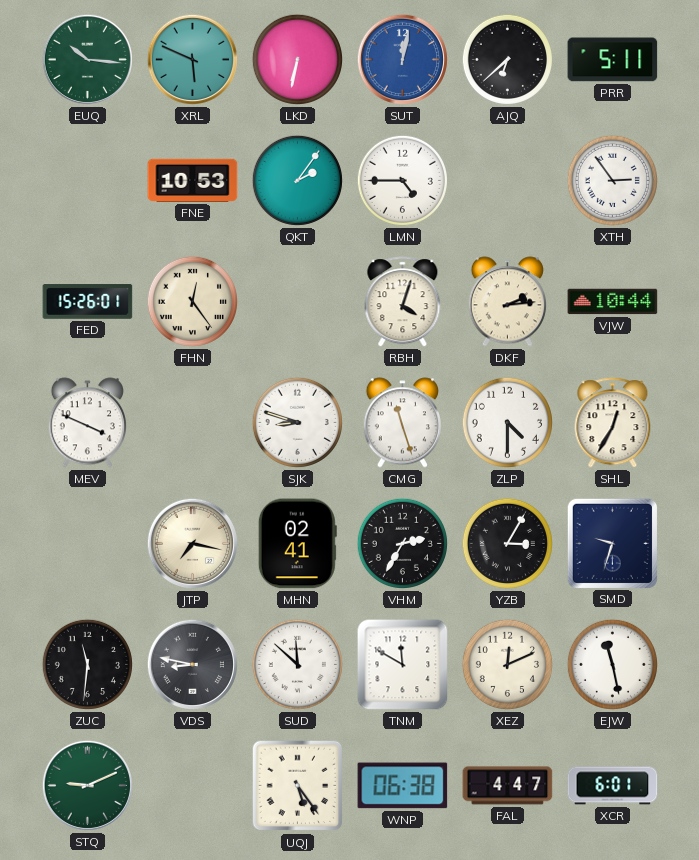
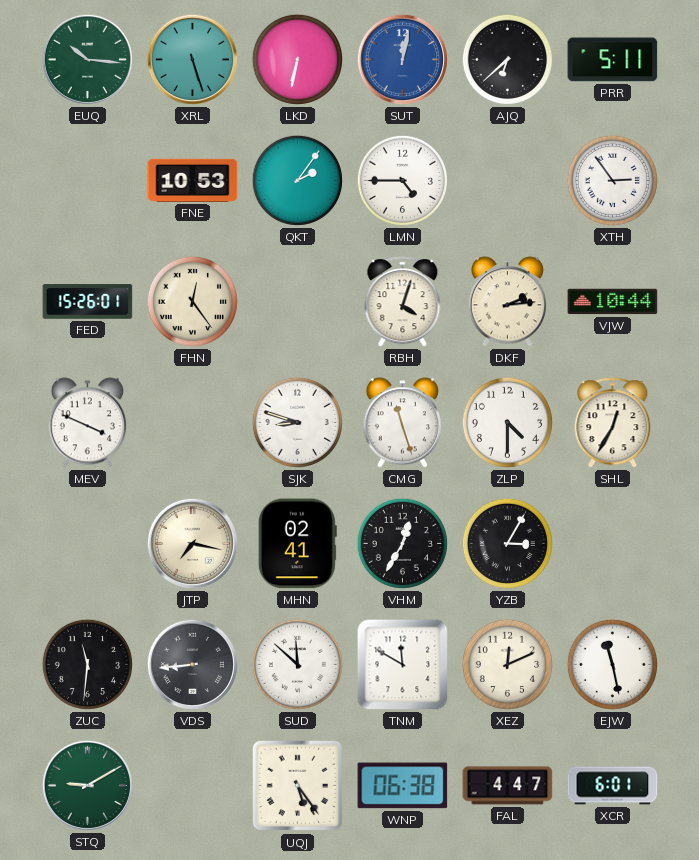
XRL: 5:49 -> 5:27
VHM: 2:35 -> 12:35
SMD: 9:33 -> none
VDS: 8:47 -> 8:44
STQ: 9:11 -> 9:10
